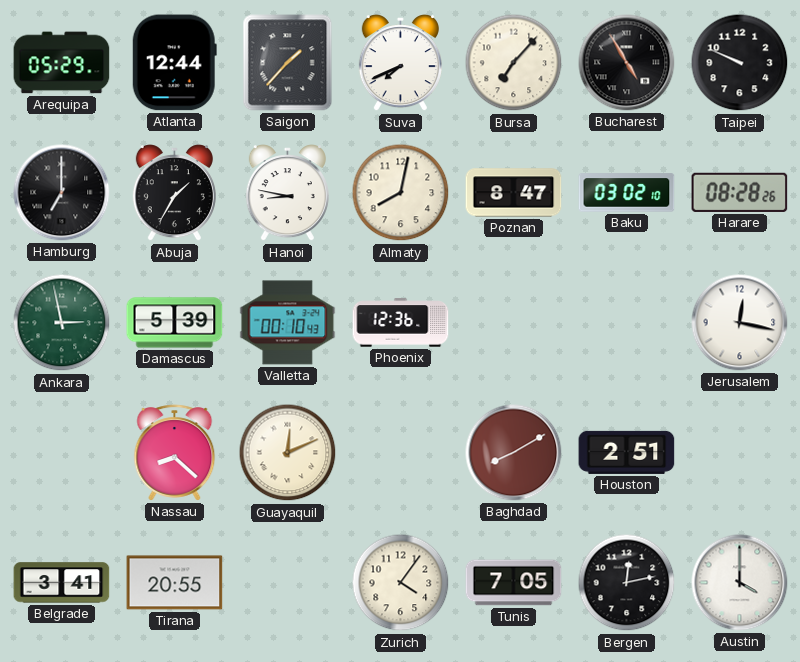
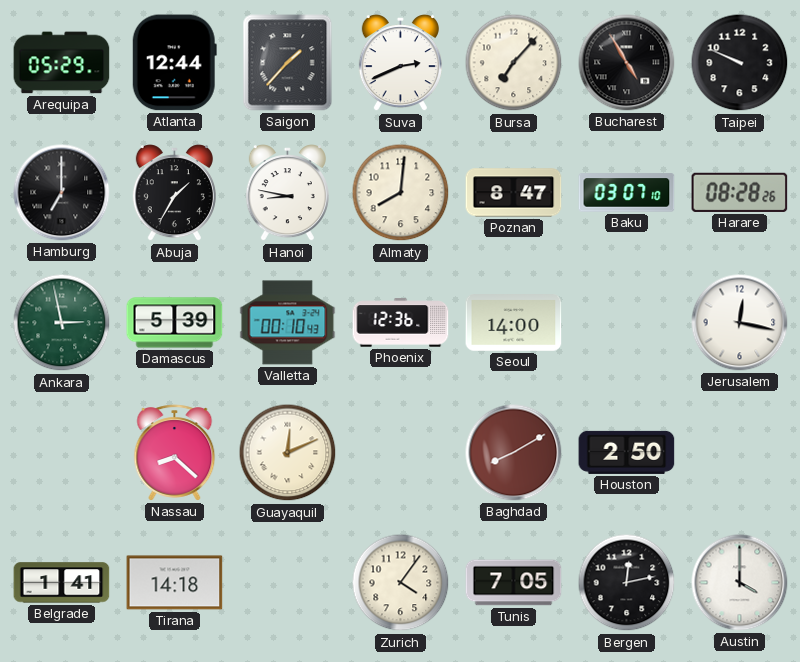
Suva: 7:41 -> 2:41
Almaty: 8:02 -> 8:01
Baku: 03:02 -> 03:07
Seoul: none -> 14:00
Houston: 2:51 -> 2:50
Belgrade: 3:41 -> 1:41
Tirana: 20:55 -> 14:18
